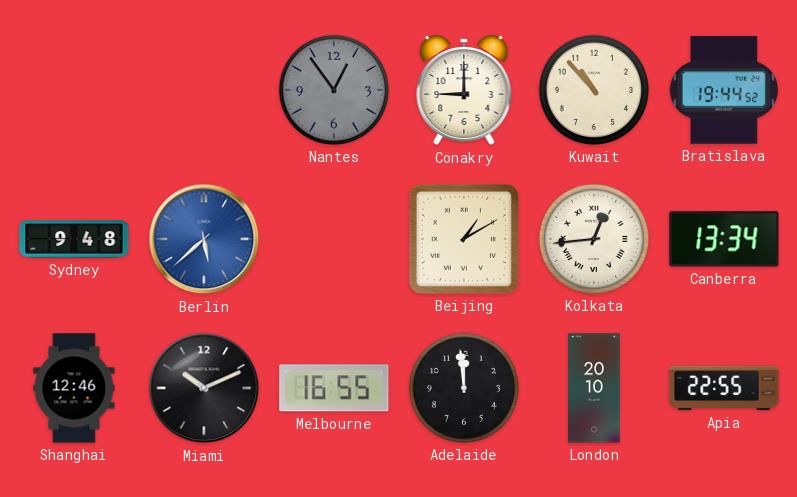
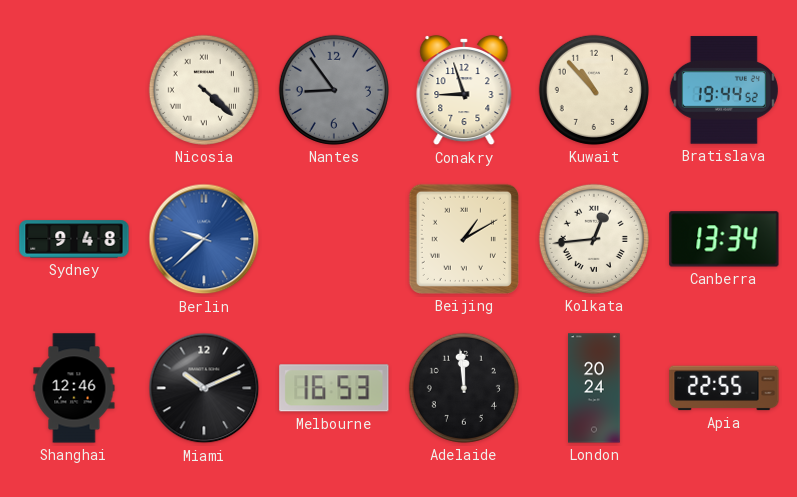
Nicosia: none -> 4:22
Nantes: 12:54 -> 8:54
Conakry: 9:00 -> 8:57
Berlin: 5:38 -> 9:38
Melbourne: 16:55 -> 16:53
London: 20:10 -> 20:24
